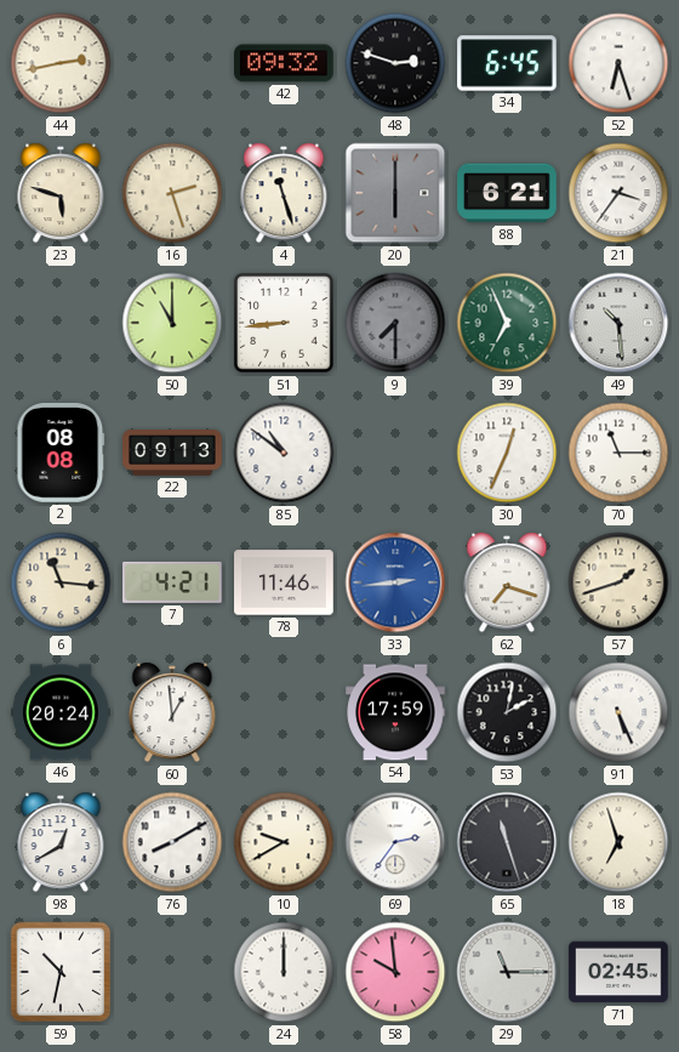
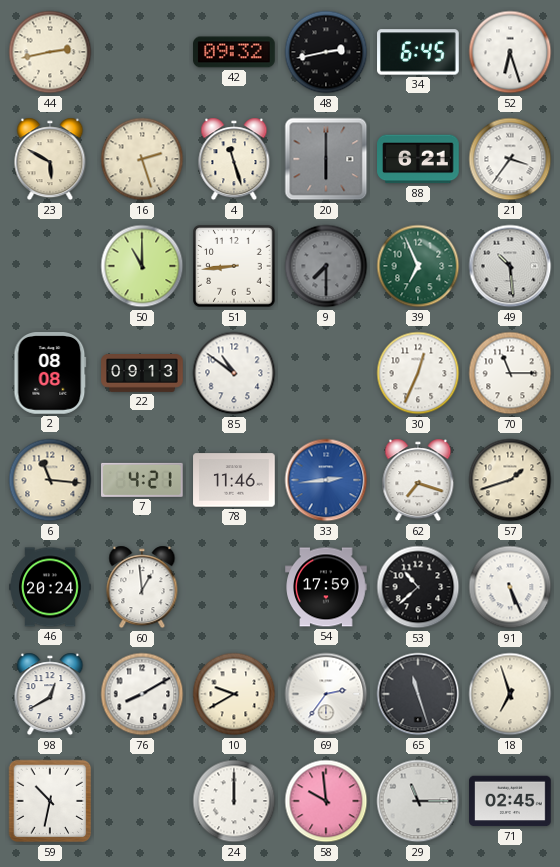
48: 2:48 -> 2:43
23: 5:48 -> 5:50
53: 2:02 -> 10:38
